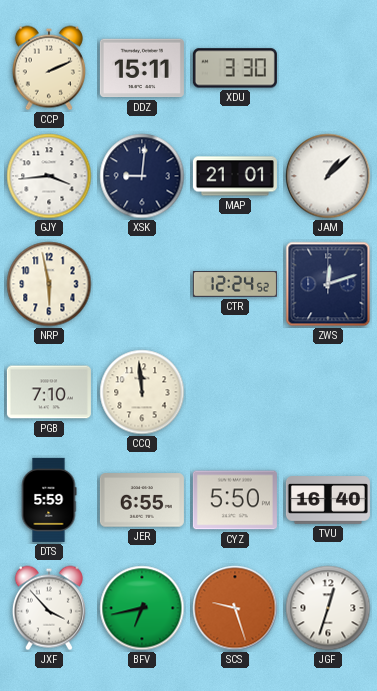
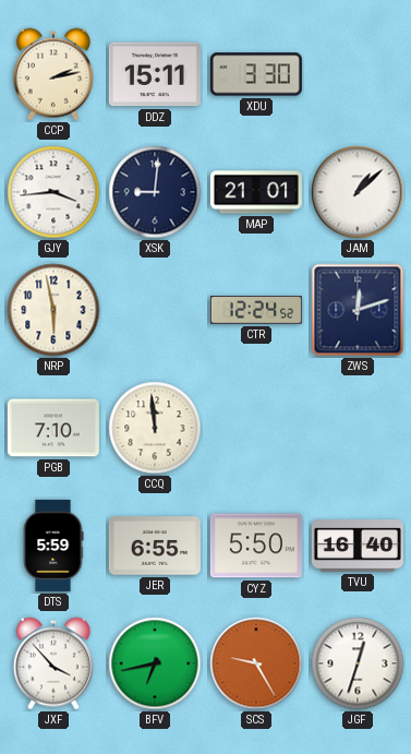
CCP: 2:11 -> 2:13
SCS: 9:27 -> 9:25
